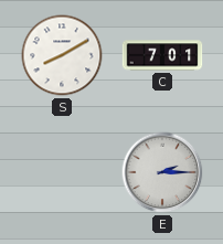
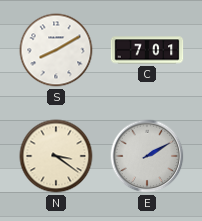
N: none -> 3:21
E: 2:15 -> 2:10
